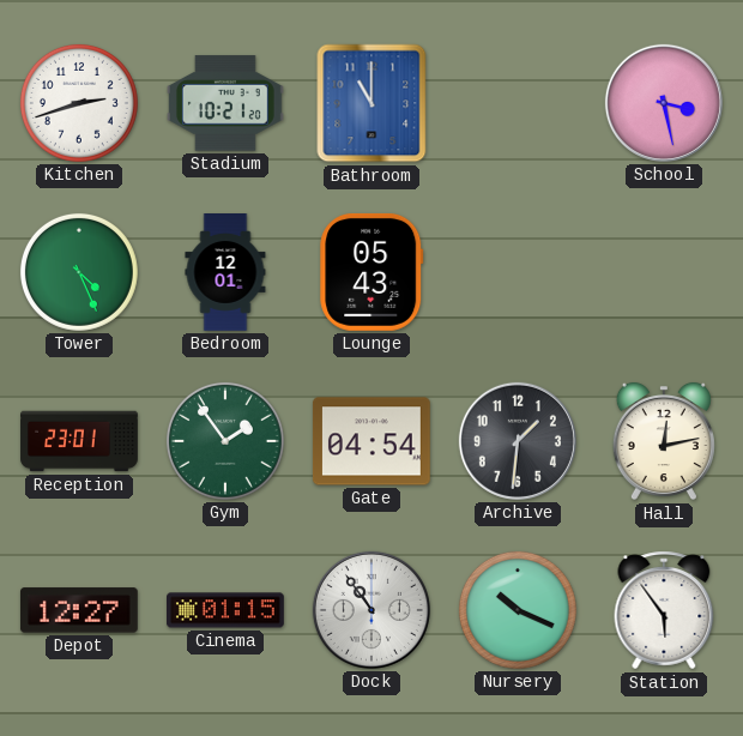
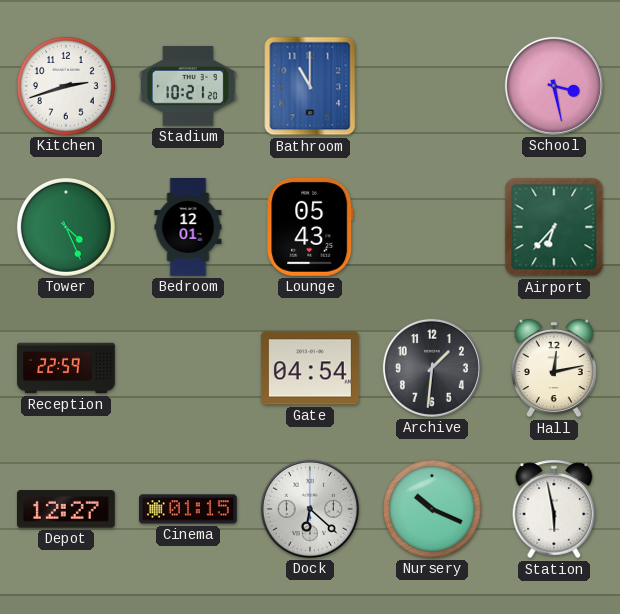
Airport: none -> 6:37
Reception: 23:01 -> 22:59
Gym: 1:54 -> none
Dock: 10:54 -> 6:22
Station: 5:54 -> 5:58
